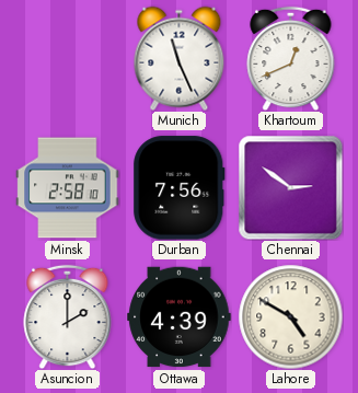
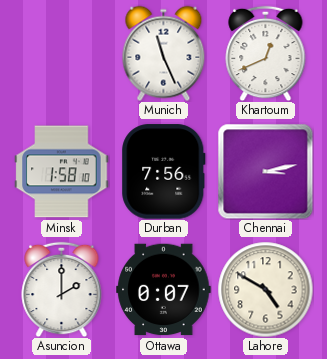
Minsk: 2:58 -> 1:58
Chennai: 2:51 -> 3:13
Ottawa: 4:39 -> 0:07
